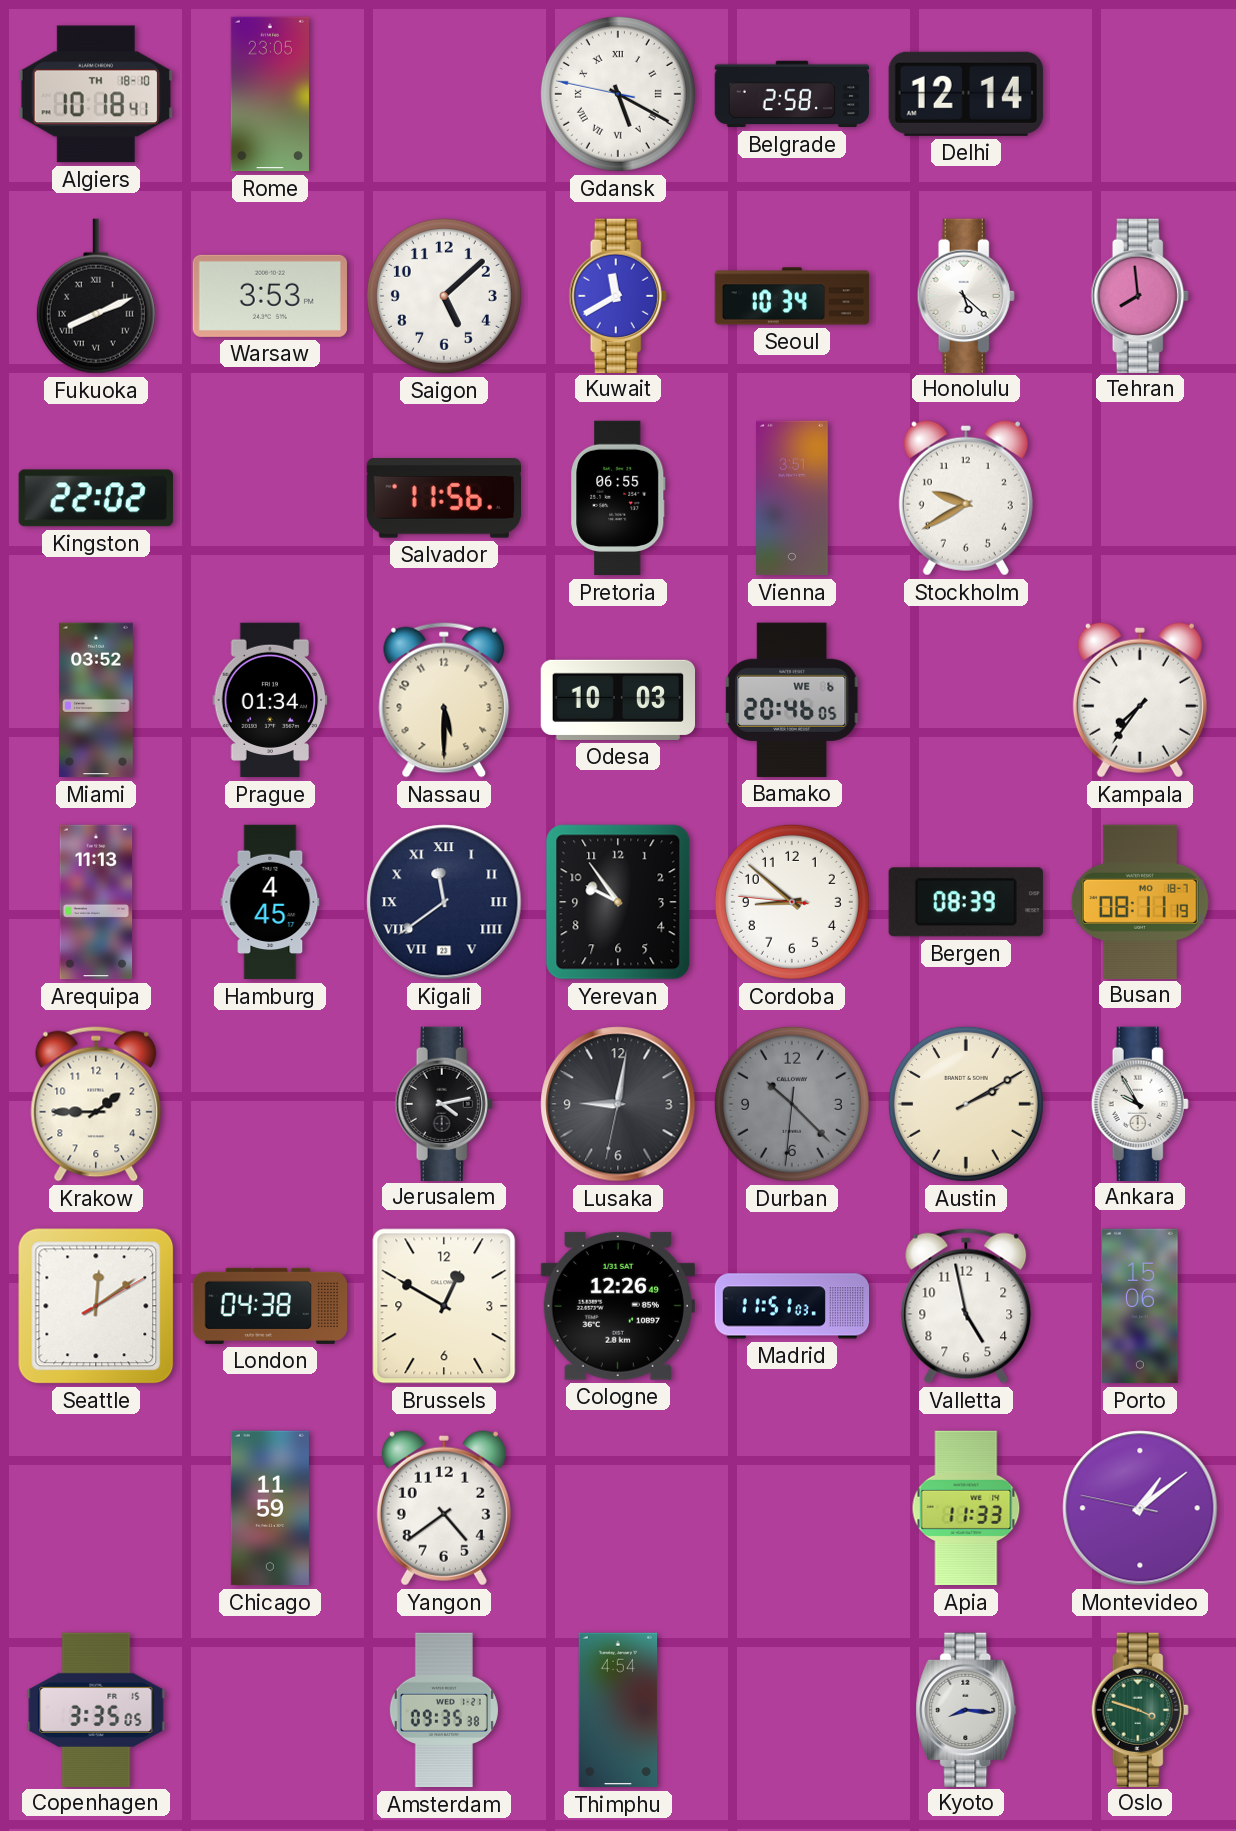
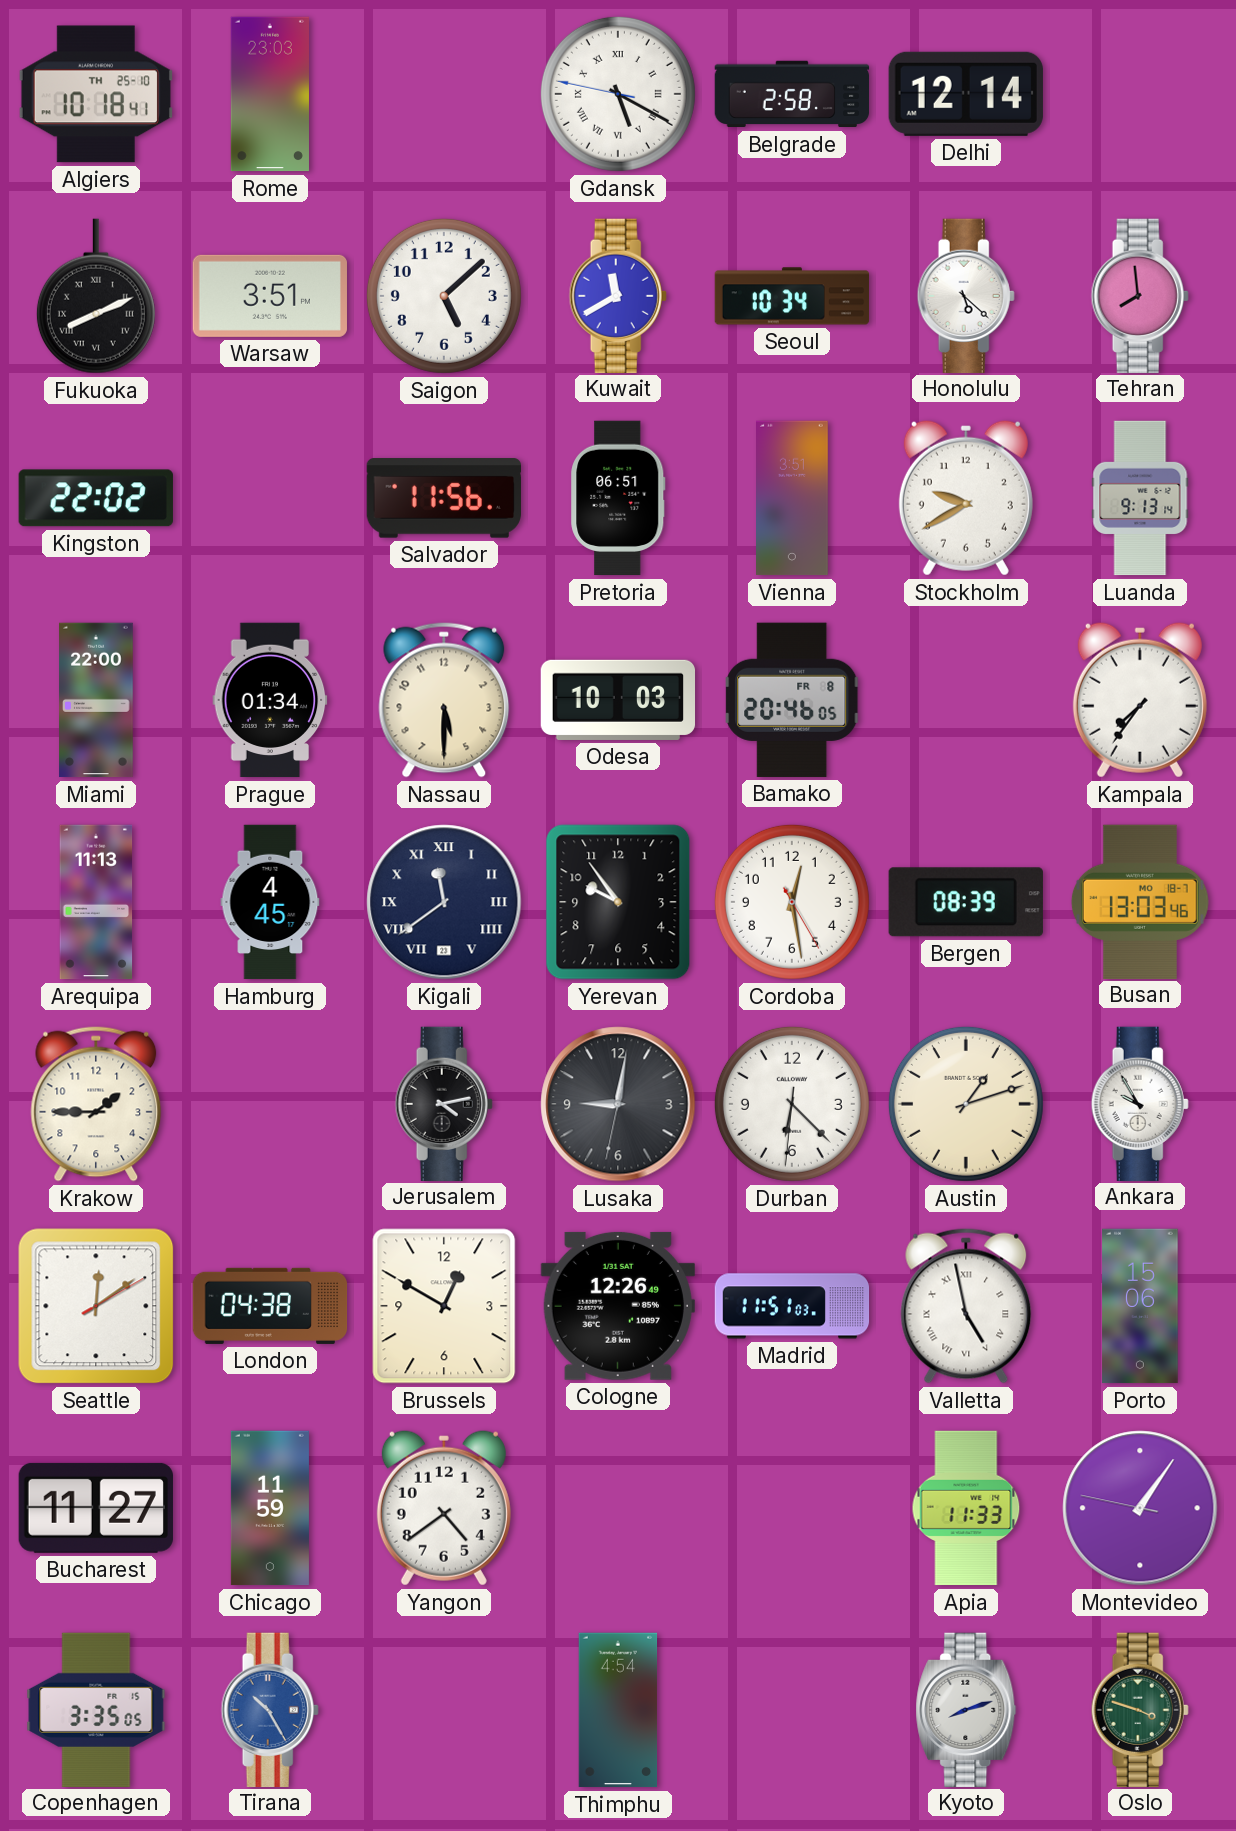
Algiers date: TH 18-10 -> TH 25-10
Rome: 23:05 -> 23:03
Warsaw: 3:53 -> 3:51
Pretoria: 06:55 -> 06:51
Luanda: none -> 9:13
Miami: 03:52 -> 22:00
Bamako date: WE 6 -> FR 8
Cordoba: 8:51 -> 12:28
Busan: 08:11 -> 13:03
Durban: 10:22 -> 6:22
Durban dial: grey -> white
Austin: 2:10 -> 1:12
Valletta numerals: Arabic -> Roman
Bucharest: none -> 11:27
Montevideo: 1:08 -> 1:05
Tirana: none -> 10:25
Amsterdam: 09:35 -> none
Kyoto: 8:16 -> 8:12
